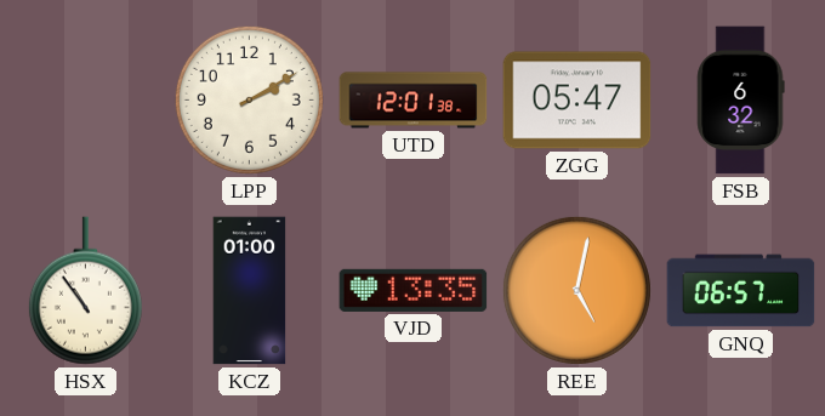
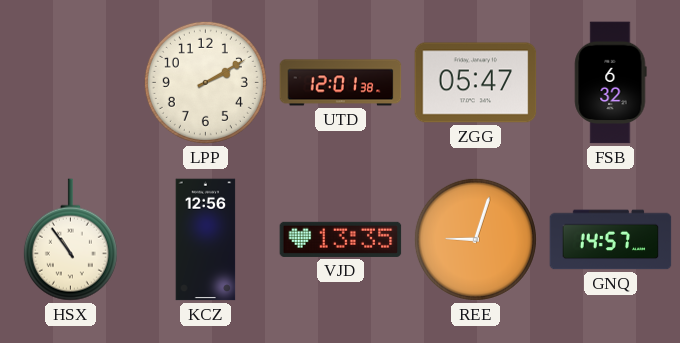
KCZ: 01:00 -> 12:56
REE: 5:02 -> 9:03
GNQ: 06:57 -> 14:57
